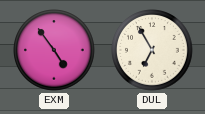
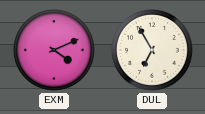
EXM: 4:54 -> 4:11
